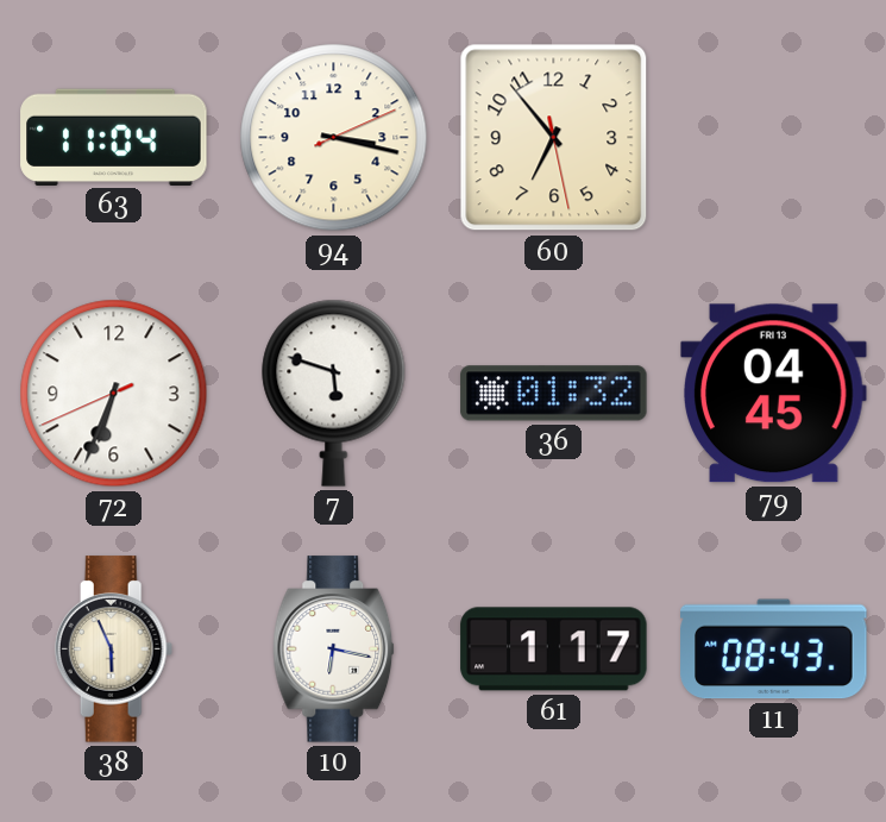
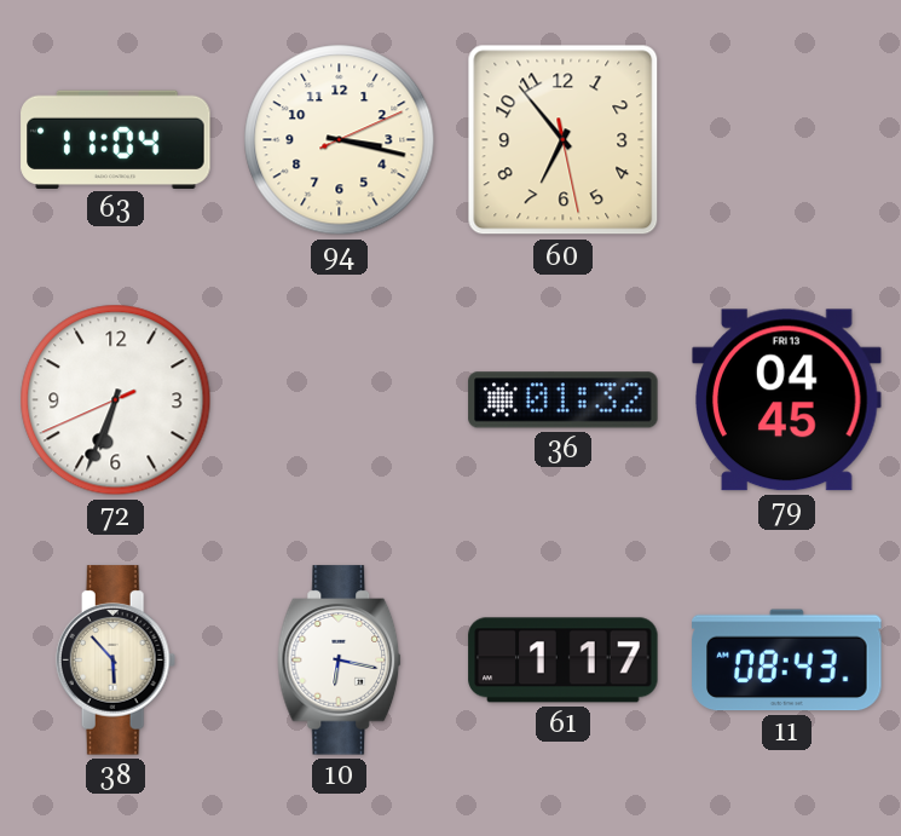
7: 5:48 -> none
38: 5:56 -> 5:53
